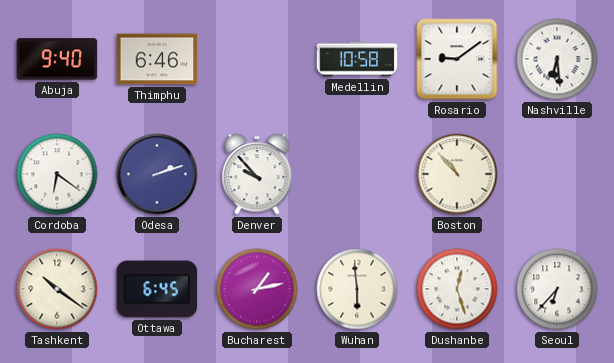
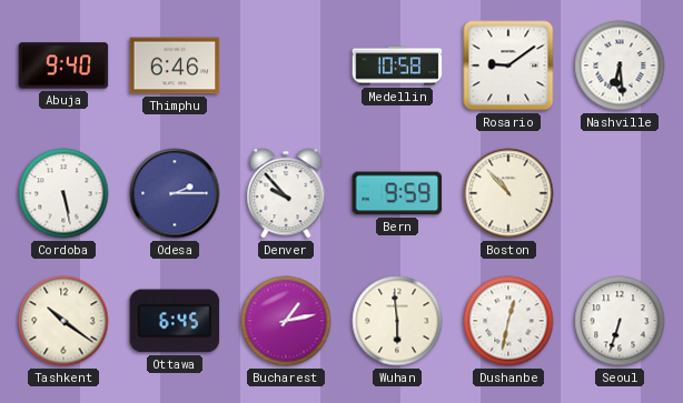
Cordoba: 6:21 -> 5:28
Odesa: 2:12 -> 2:15
Bern: none -> 9:59
Dushanbe: 12:27 -> 12:32
Seoul: 6:37 -> 6:33
